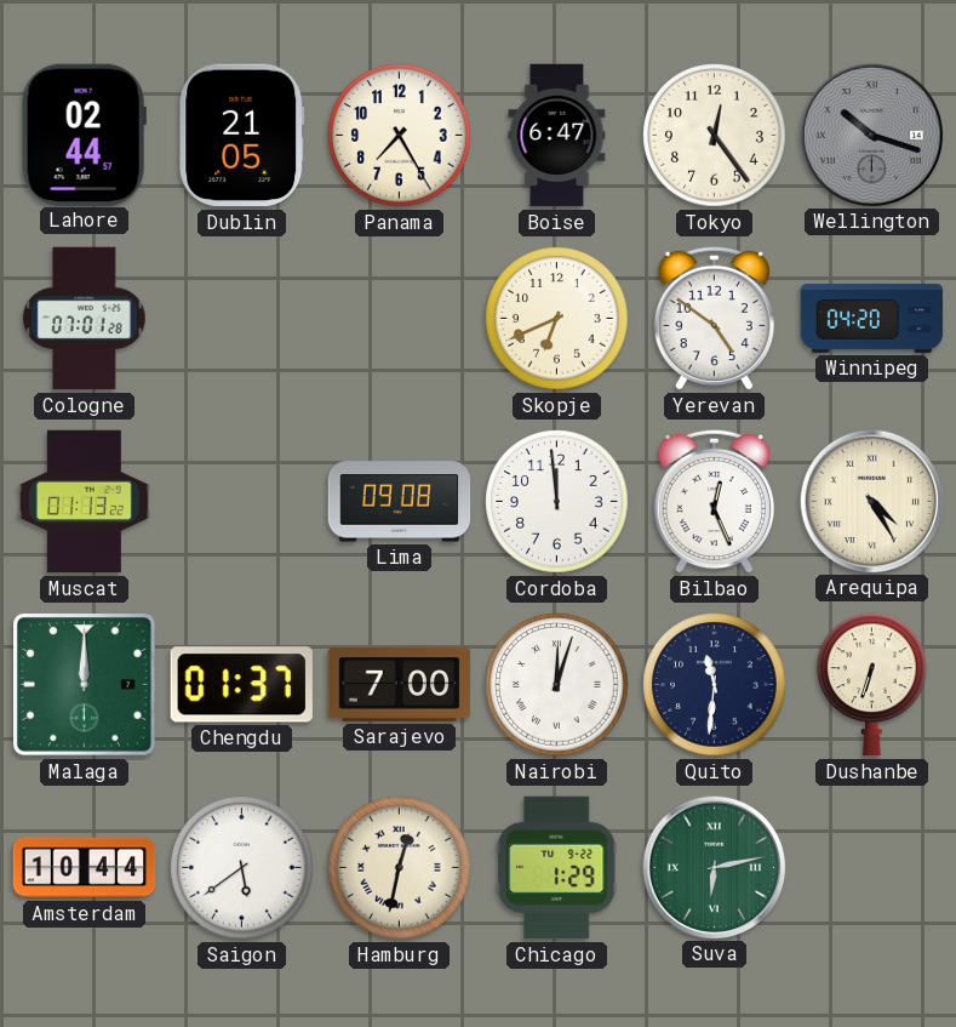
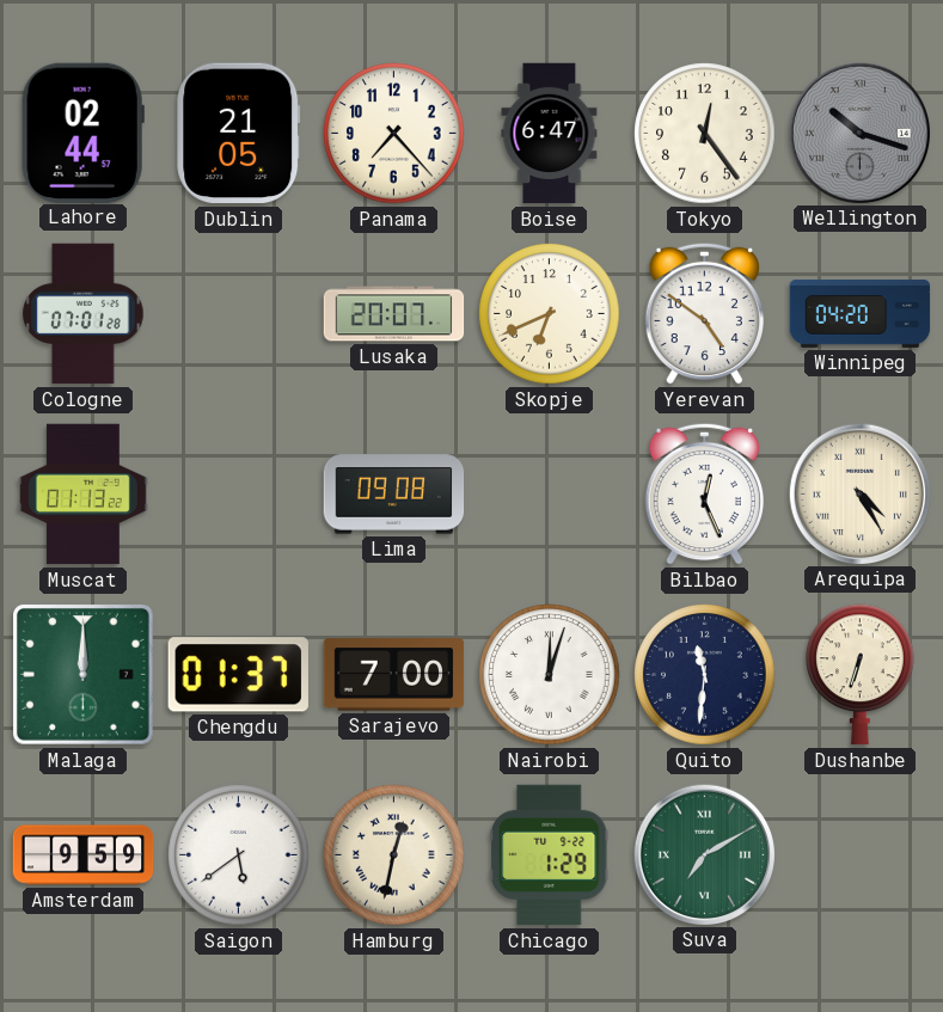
Panama: 7:25 -> 7:23
Lusaka: none -> 20:07
Cordoba: 11:59 -> none
Amsterdam: 10:44 -> 9:59
Suva: 6:13 -> 7:10
